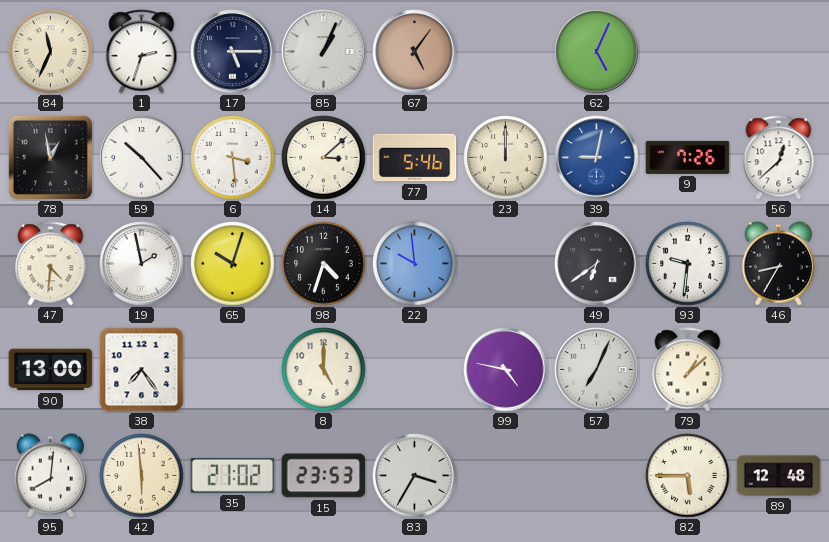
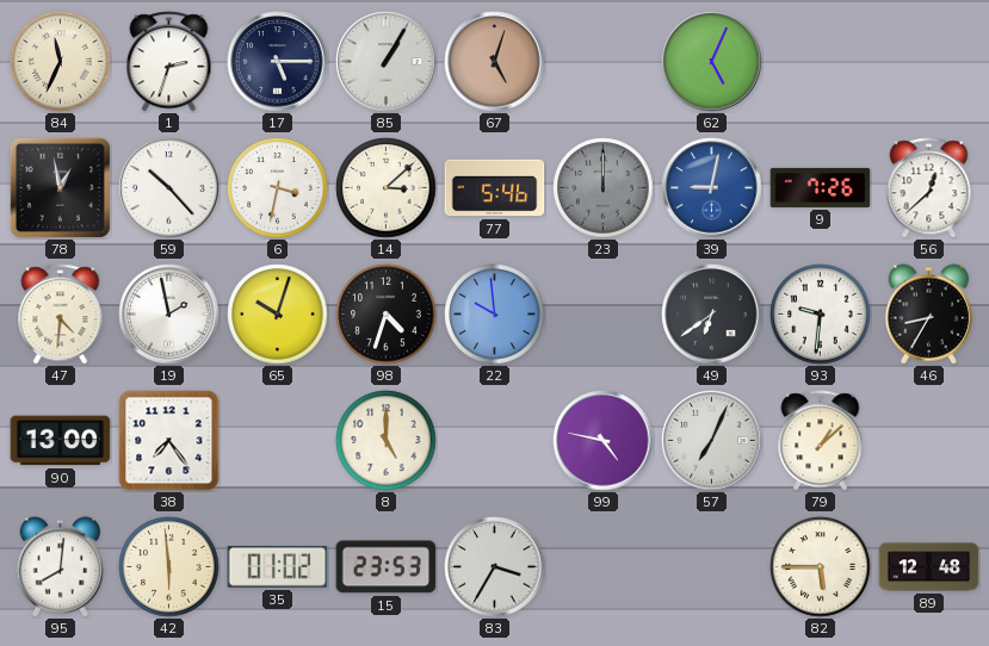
85: 1:04 -> 1:05
67: 5:06 -> 5:03
6: 3:29 -> 3:32
23 dial: cream -> grey
35: 21:02 -> 01:02
